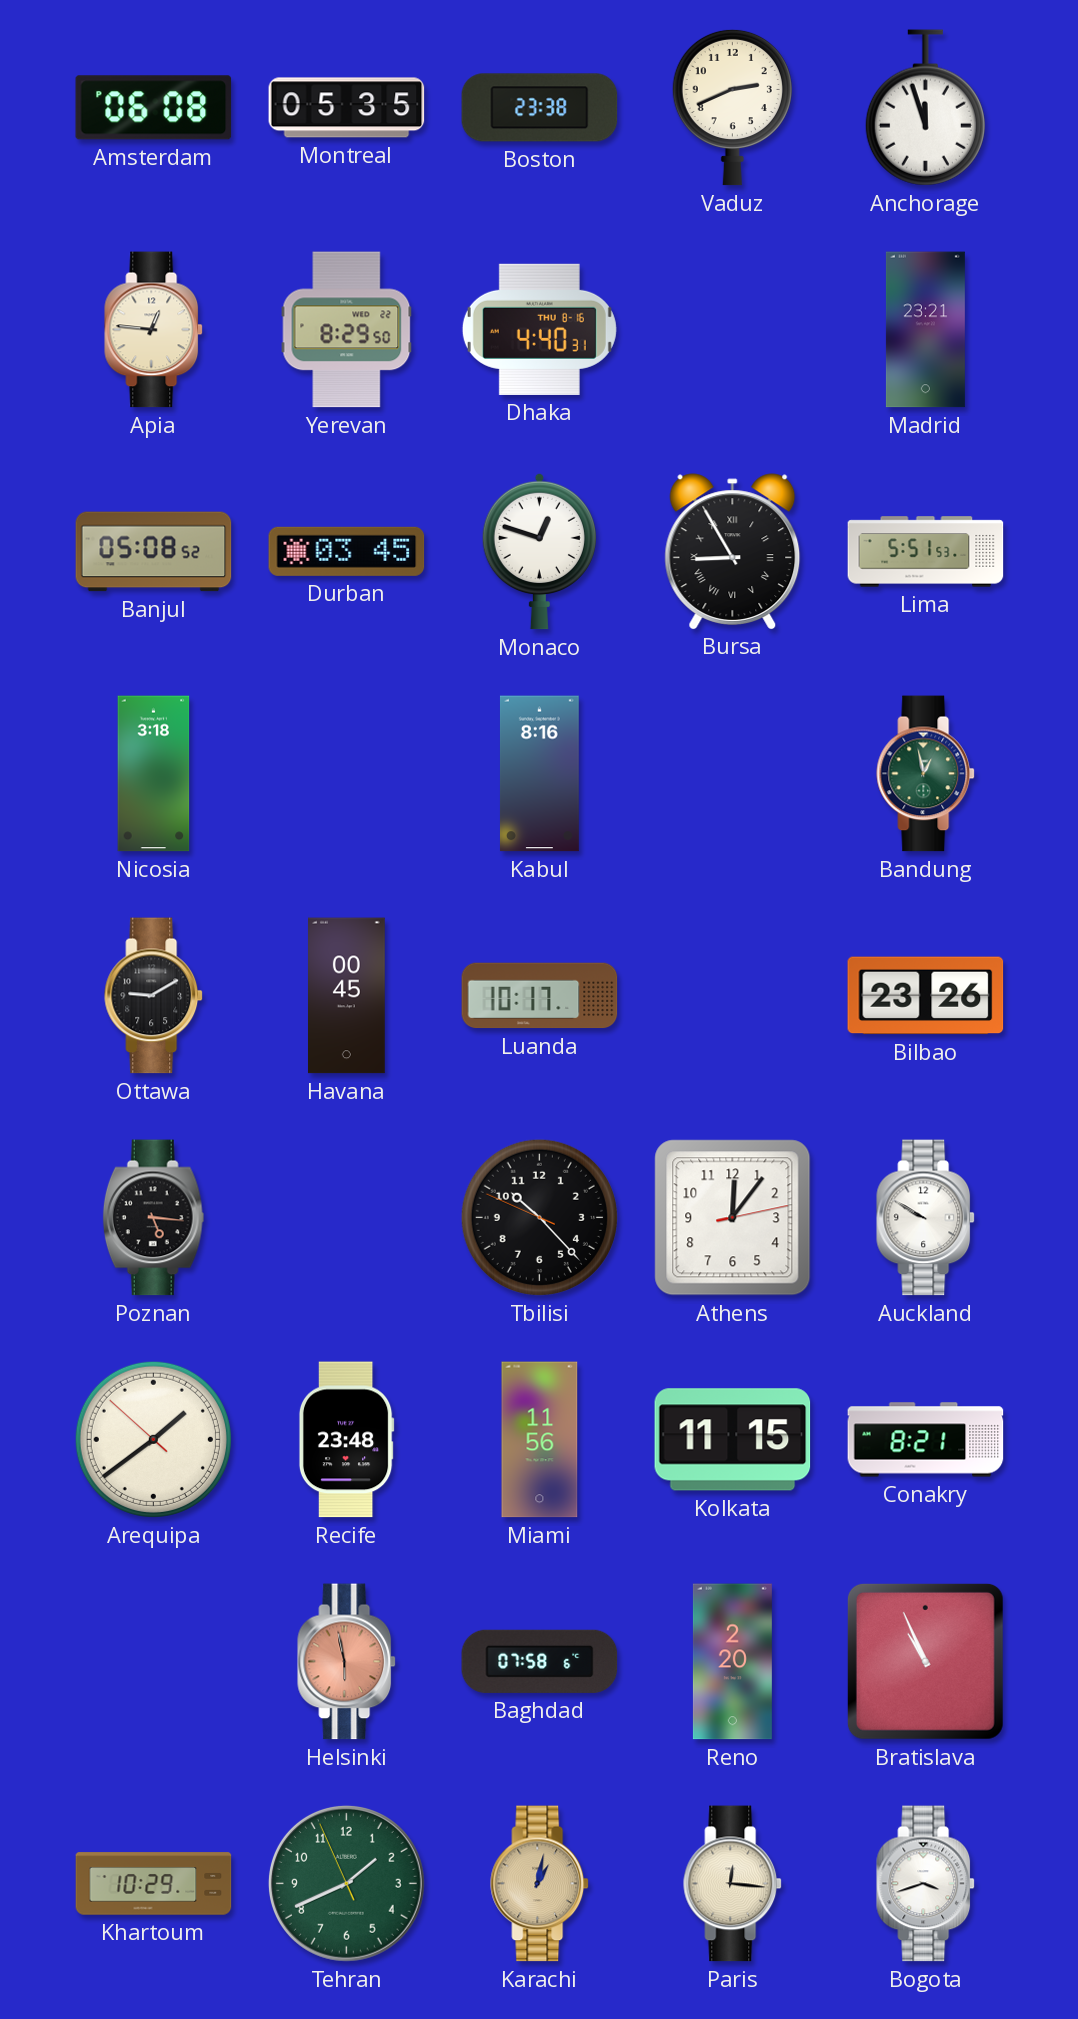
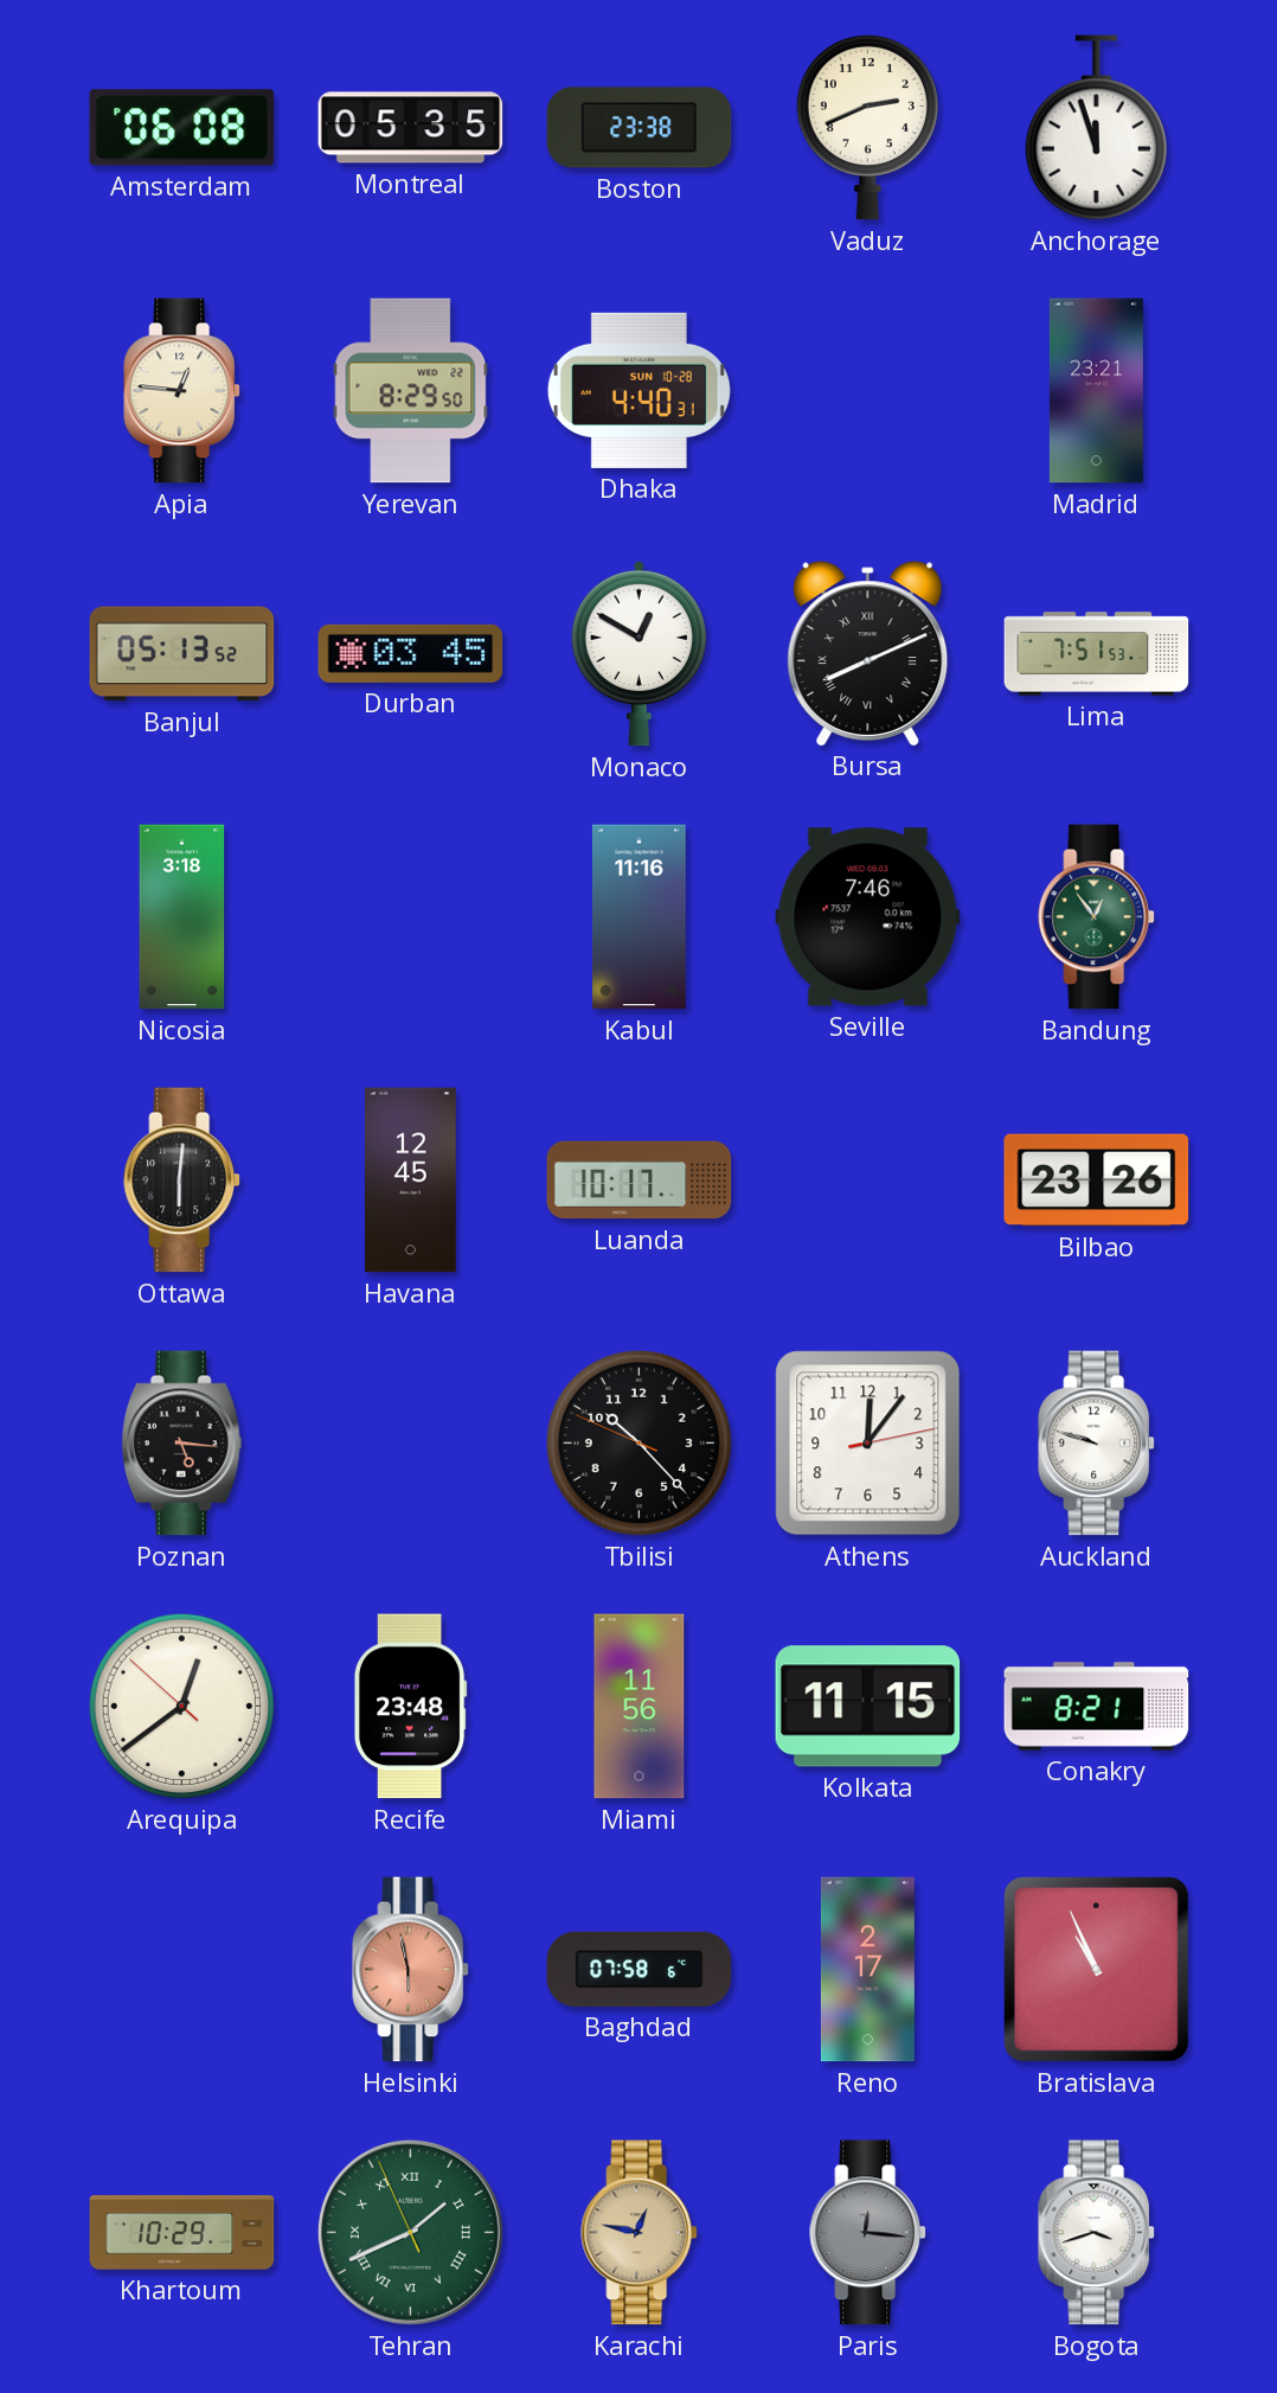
Dhaka date: THU 8-16 -> SUN 10-28
Banjul: 05:08 -> 05:13
Monaco: 12:48 -> 12:50
Bursa: 8:55 -> 8:11
Lima: 5:51 -> 7:51
Kabul: 8:16 -> 11:16
Seville: none -> 7:46
Bandung: 12:58 -> 12:54
Ottawa: 9:10 -> 6:01
Havana: 00:45 -> 12:45
Auckland: 9:50 -> 9:48
Arequipa: 1:38 -> 12:38
Reno: 2:20 -> 2:17
Tehran numerals: Arabic -> Roman
Karachi: 1:02 -> 12:47
Paris dial: cream -> grey
